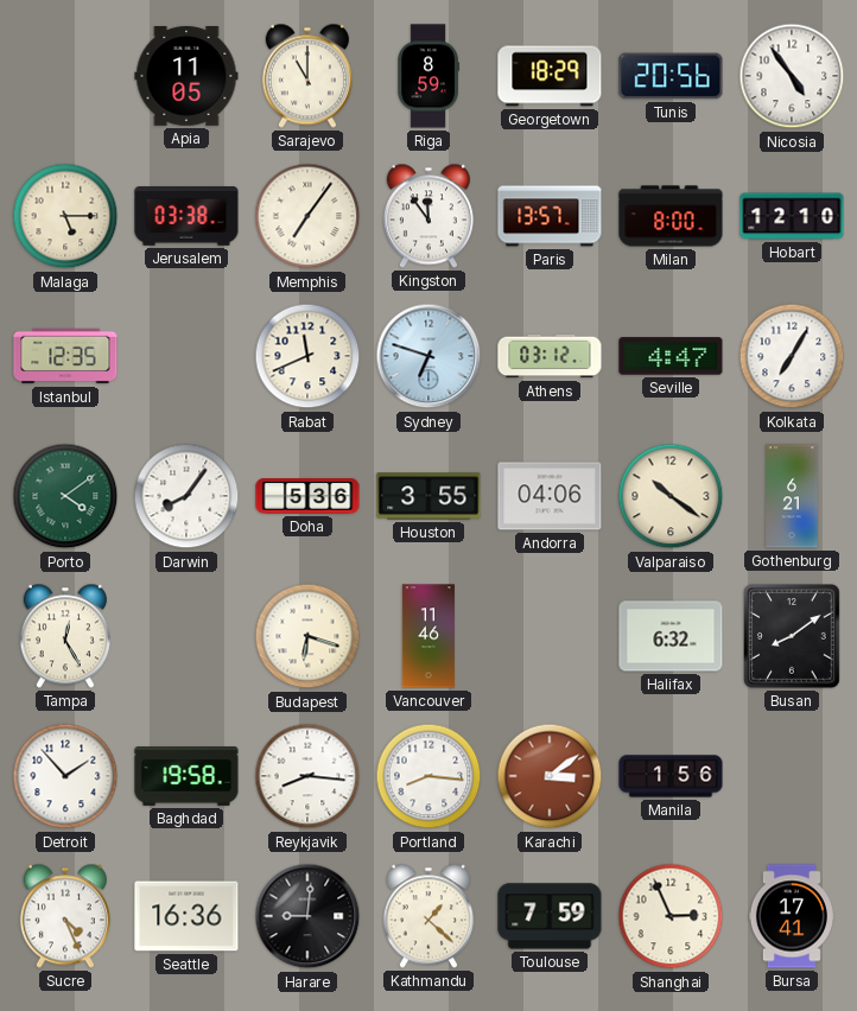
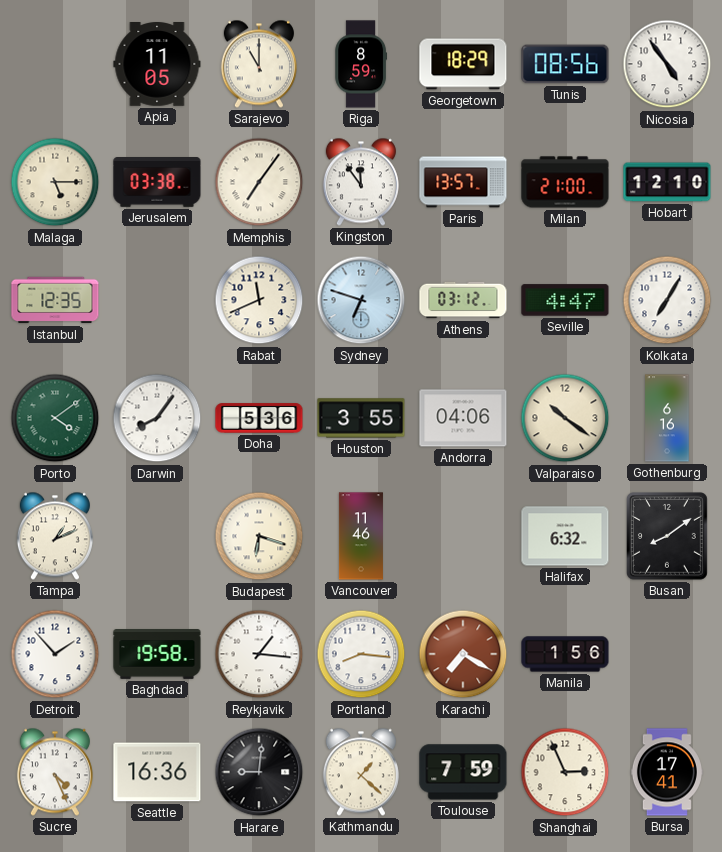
Tunis: 20:56 -> 08:56
Milan: 8:00 -> 21:00
Gothenburg: 6:21 -> 6:16
Tampa: 12:25 -> 1:11
Reykjavik: 8:16 -> 1:16
Karachi: 3:09 -> 7:20
